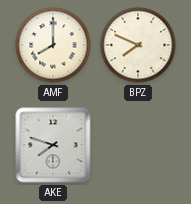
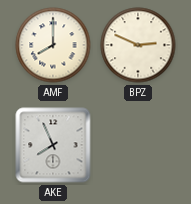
BPZ: 7:49 -> 2:49
AKE: 7:48 -> 7:56
